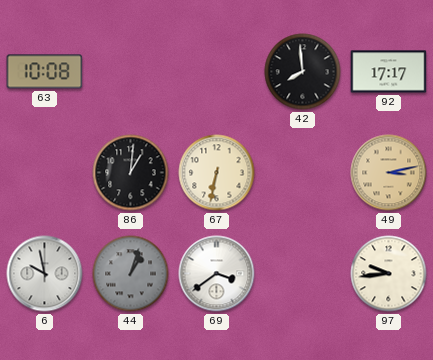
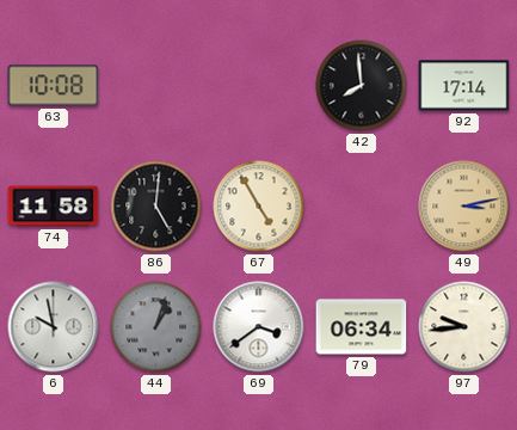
92: 17:17 -> 17:14
74: none -> 11:58
86: 1:01 -> 5:01
67: 6:32 -> 4:55
79: none -> 06:34
